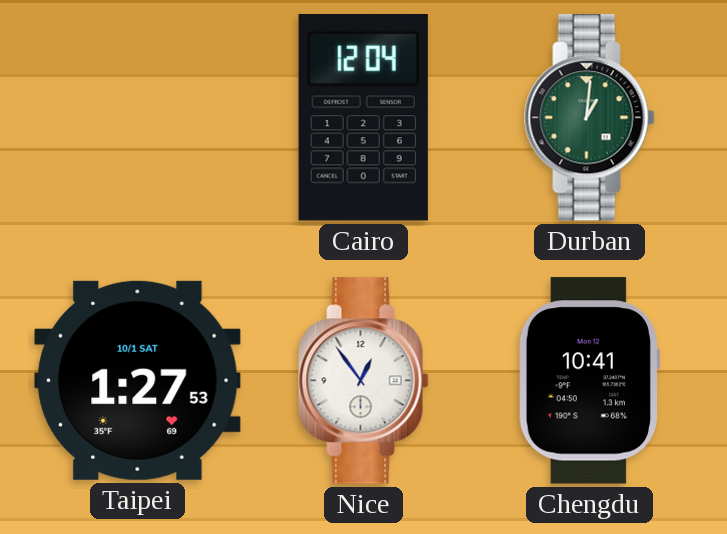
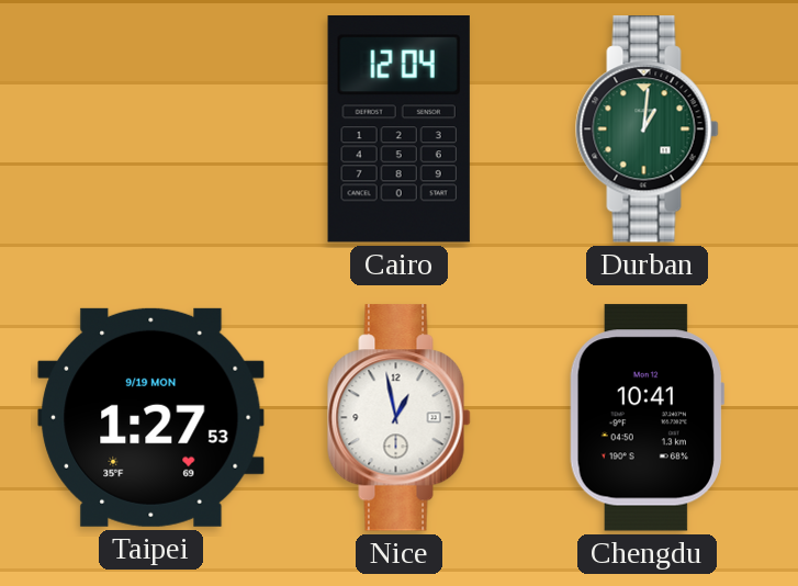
Taipei date: 10/1 SAT -> 9/19 MON
Nice: 12:54 -> 12:58
